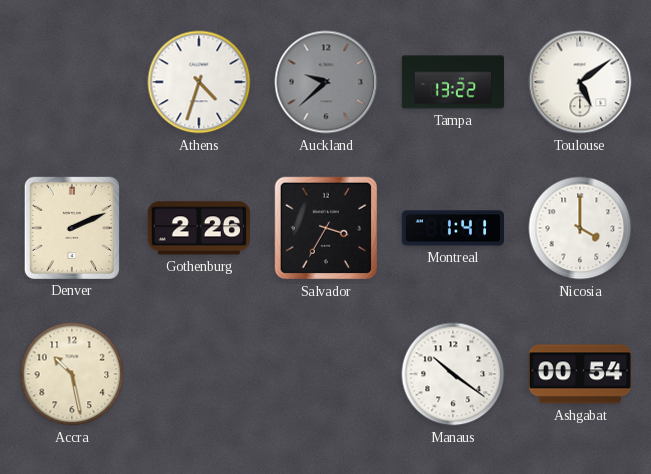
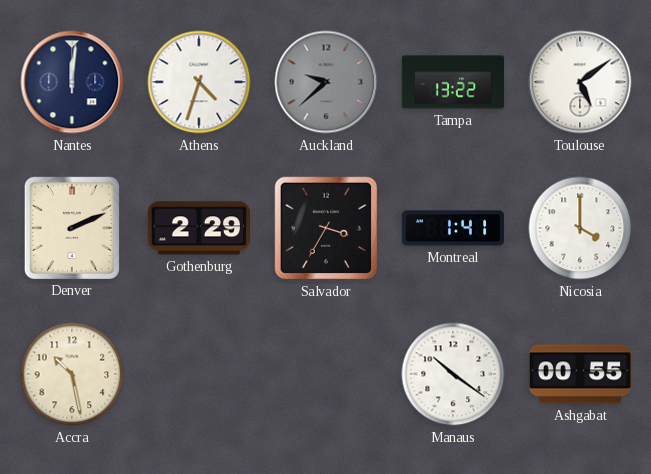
Nantes: none -> 12:01
Gothenburg: 2:26 -> 2:29
Ashgabat: 00:54 -> 00:55
